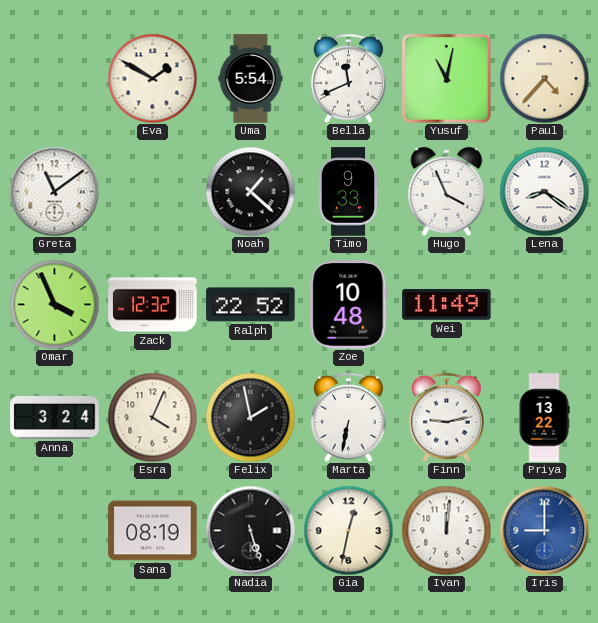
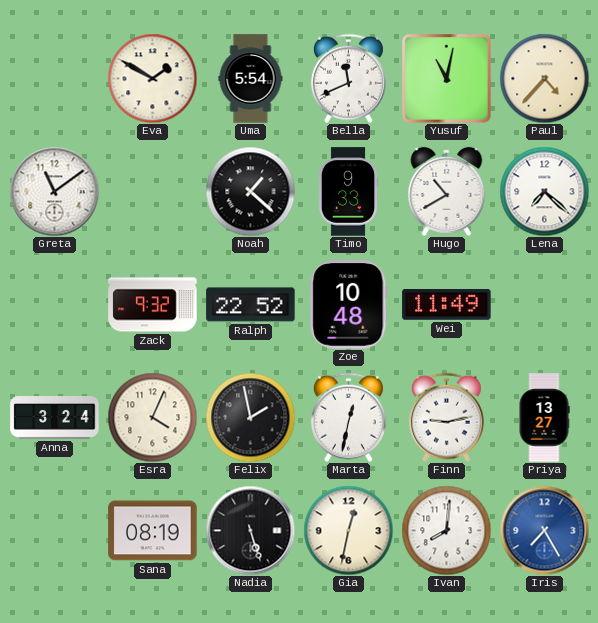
Hugo: 3:56 -> 10:40
Lena: 8:21 -> 7:22
Omar: 3:56 -> none
Zack: 12:32 -> 9:32
Marta: 6:32 -> 12:32
Priya: 13:22 -> 13:27
Ivan: 12:01 -> 8:01
Iris: 9:00 -> 7:25
